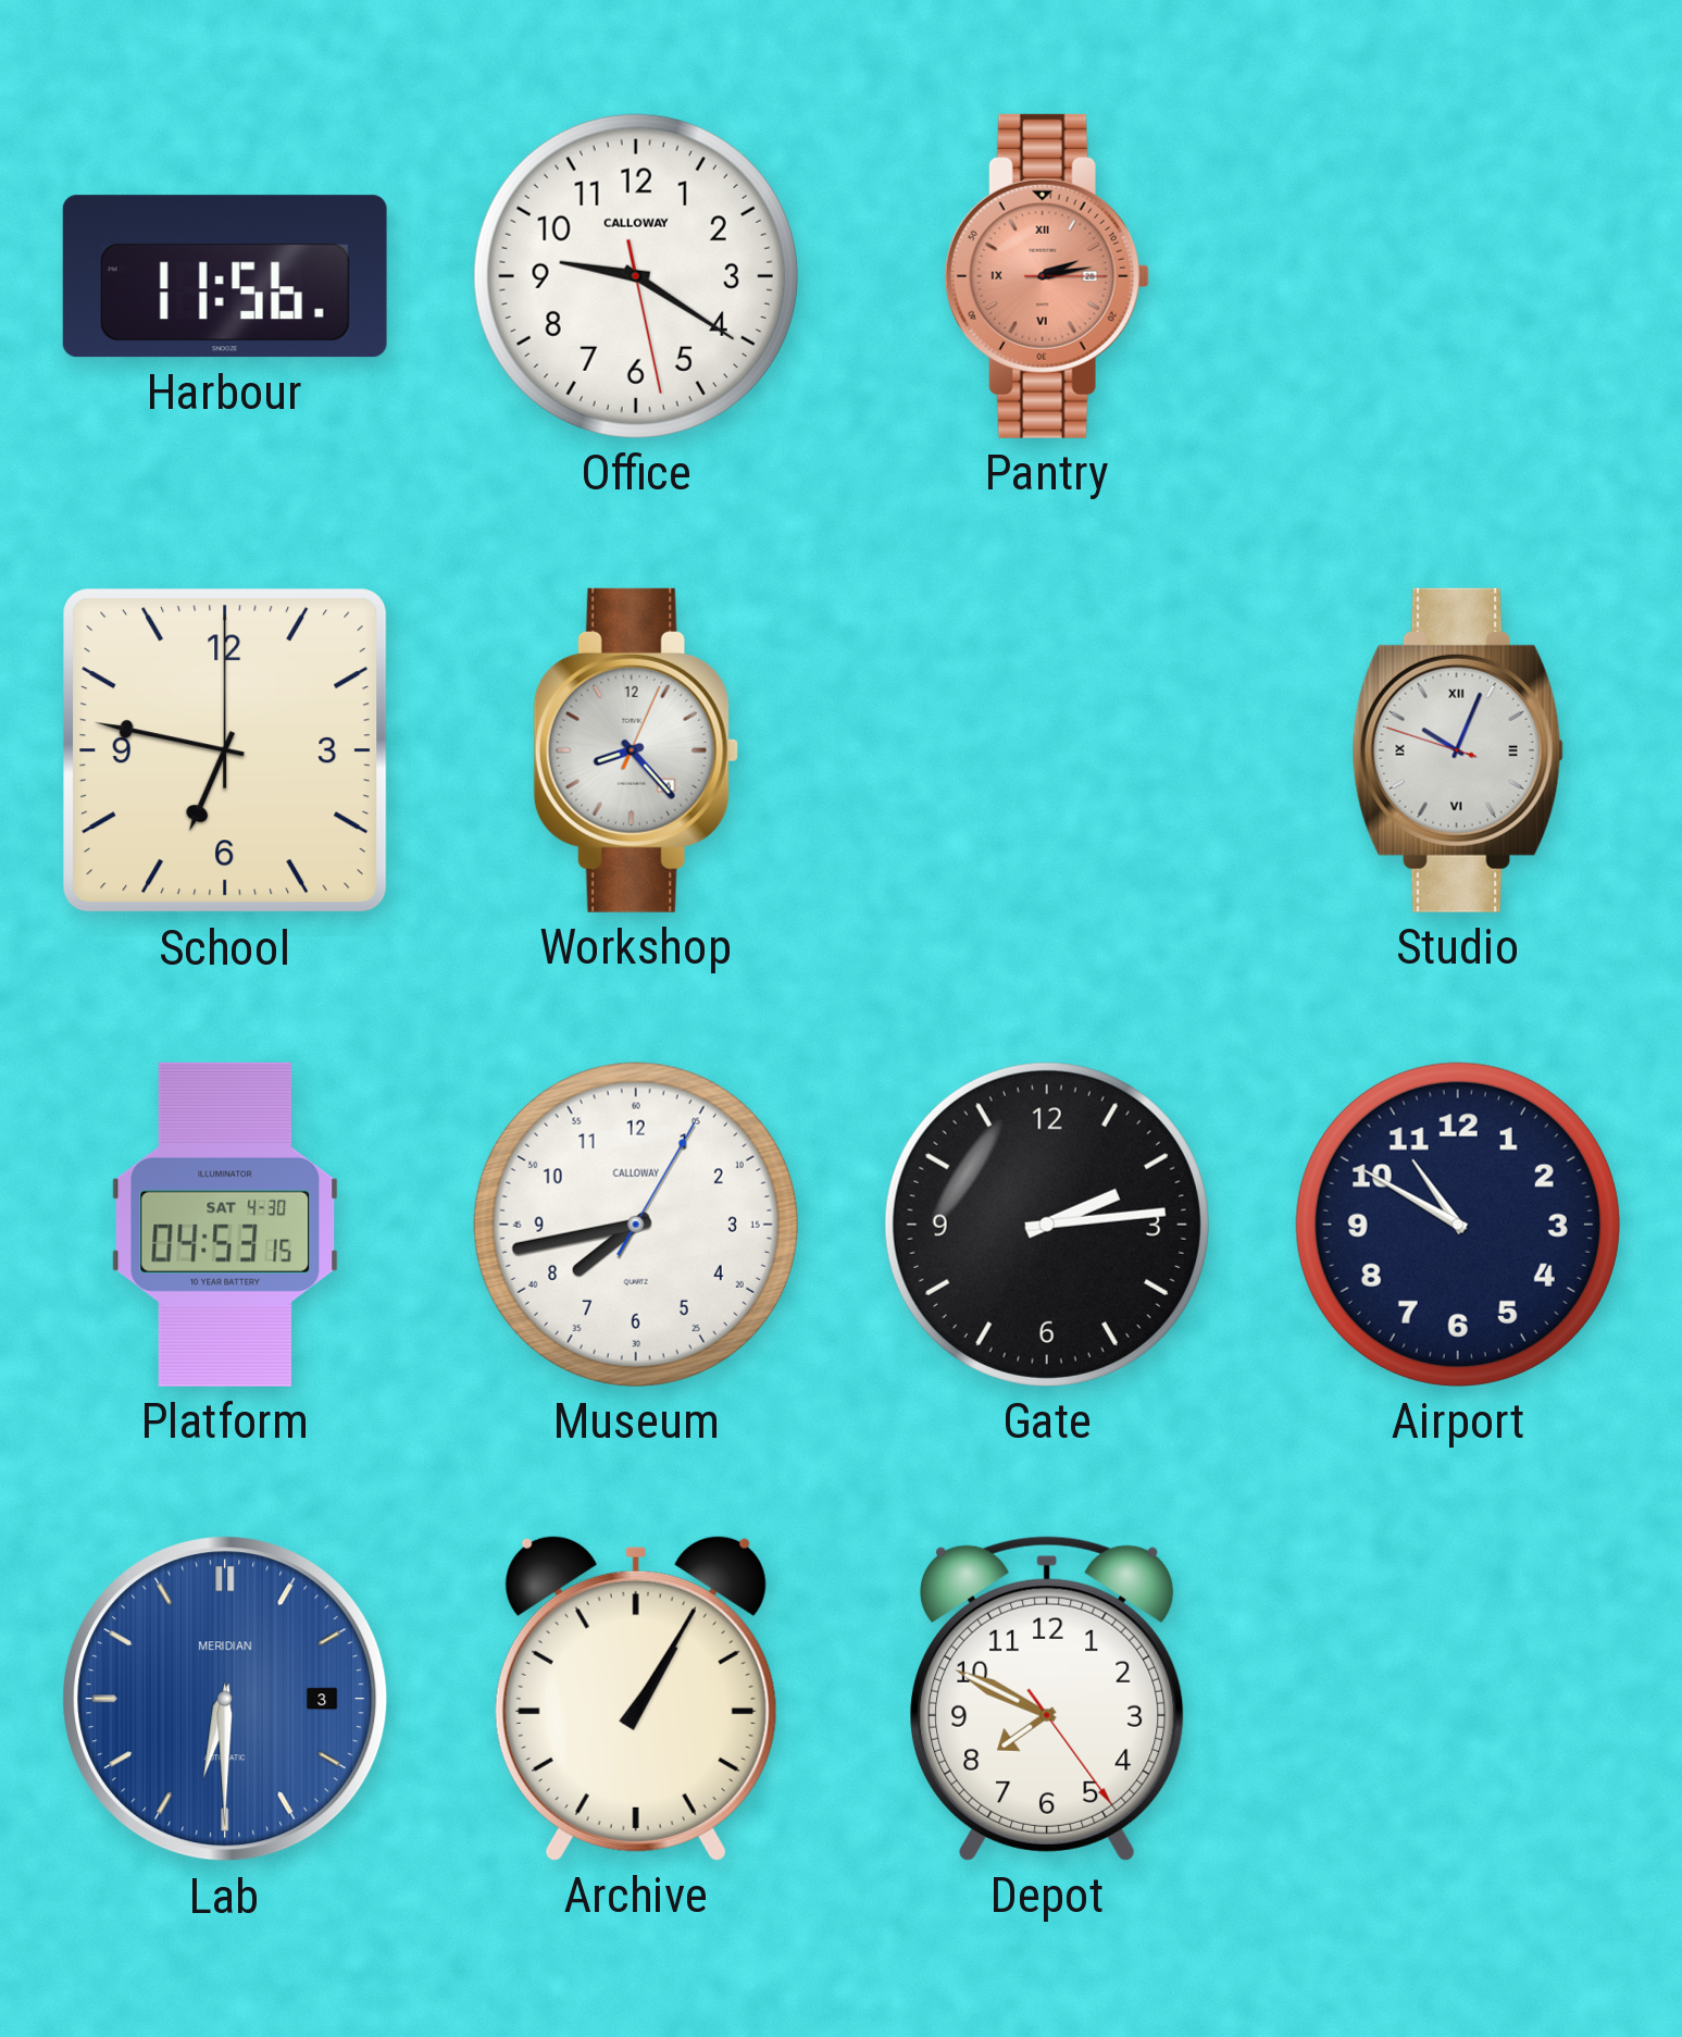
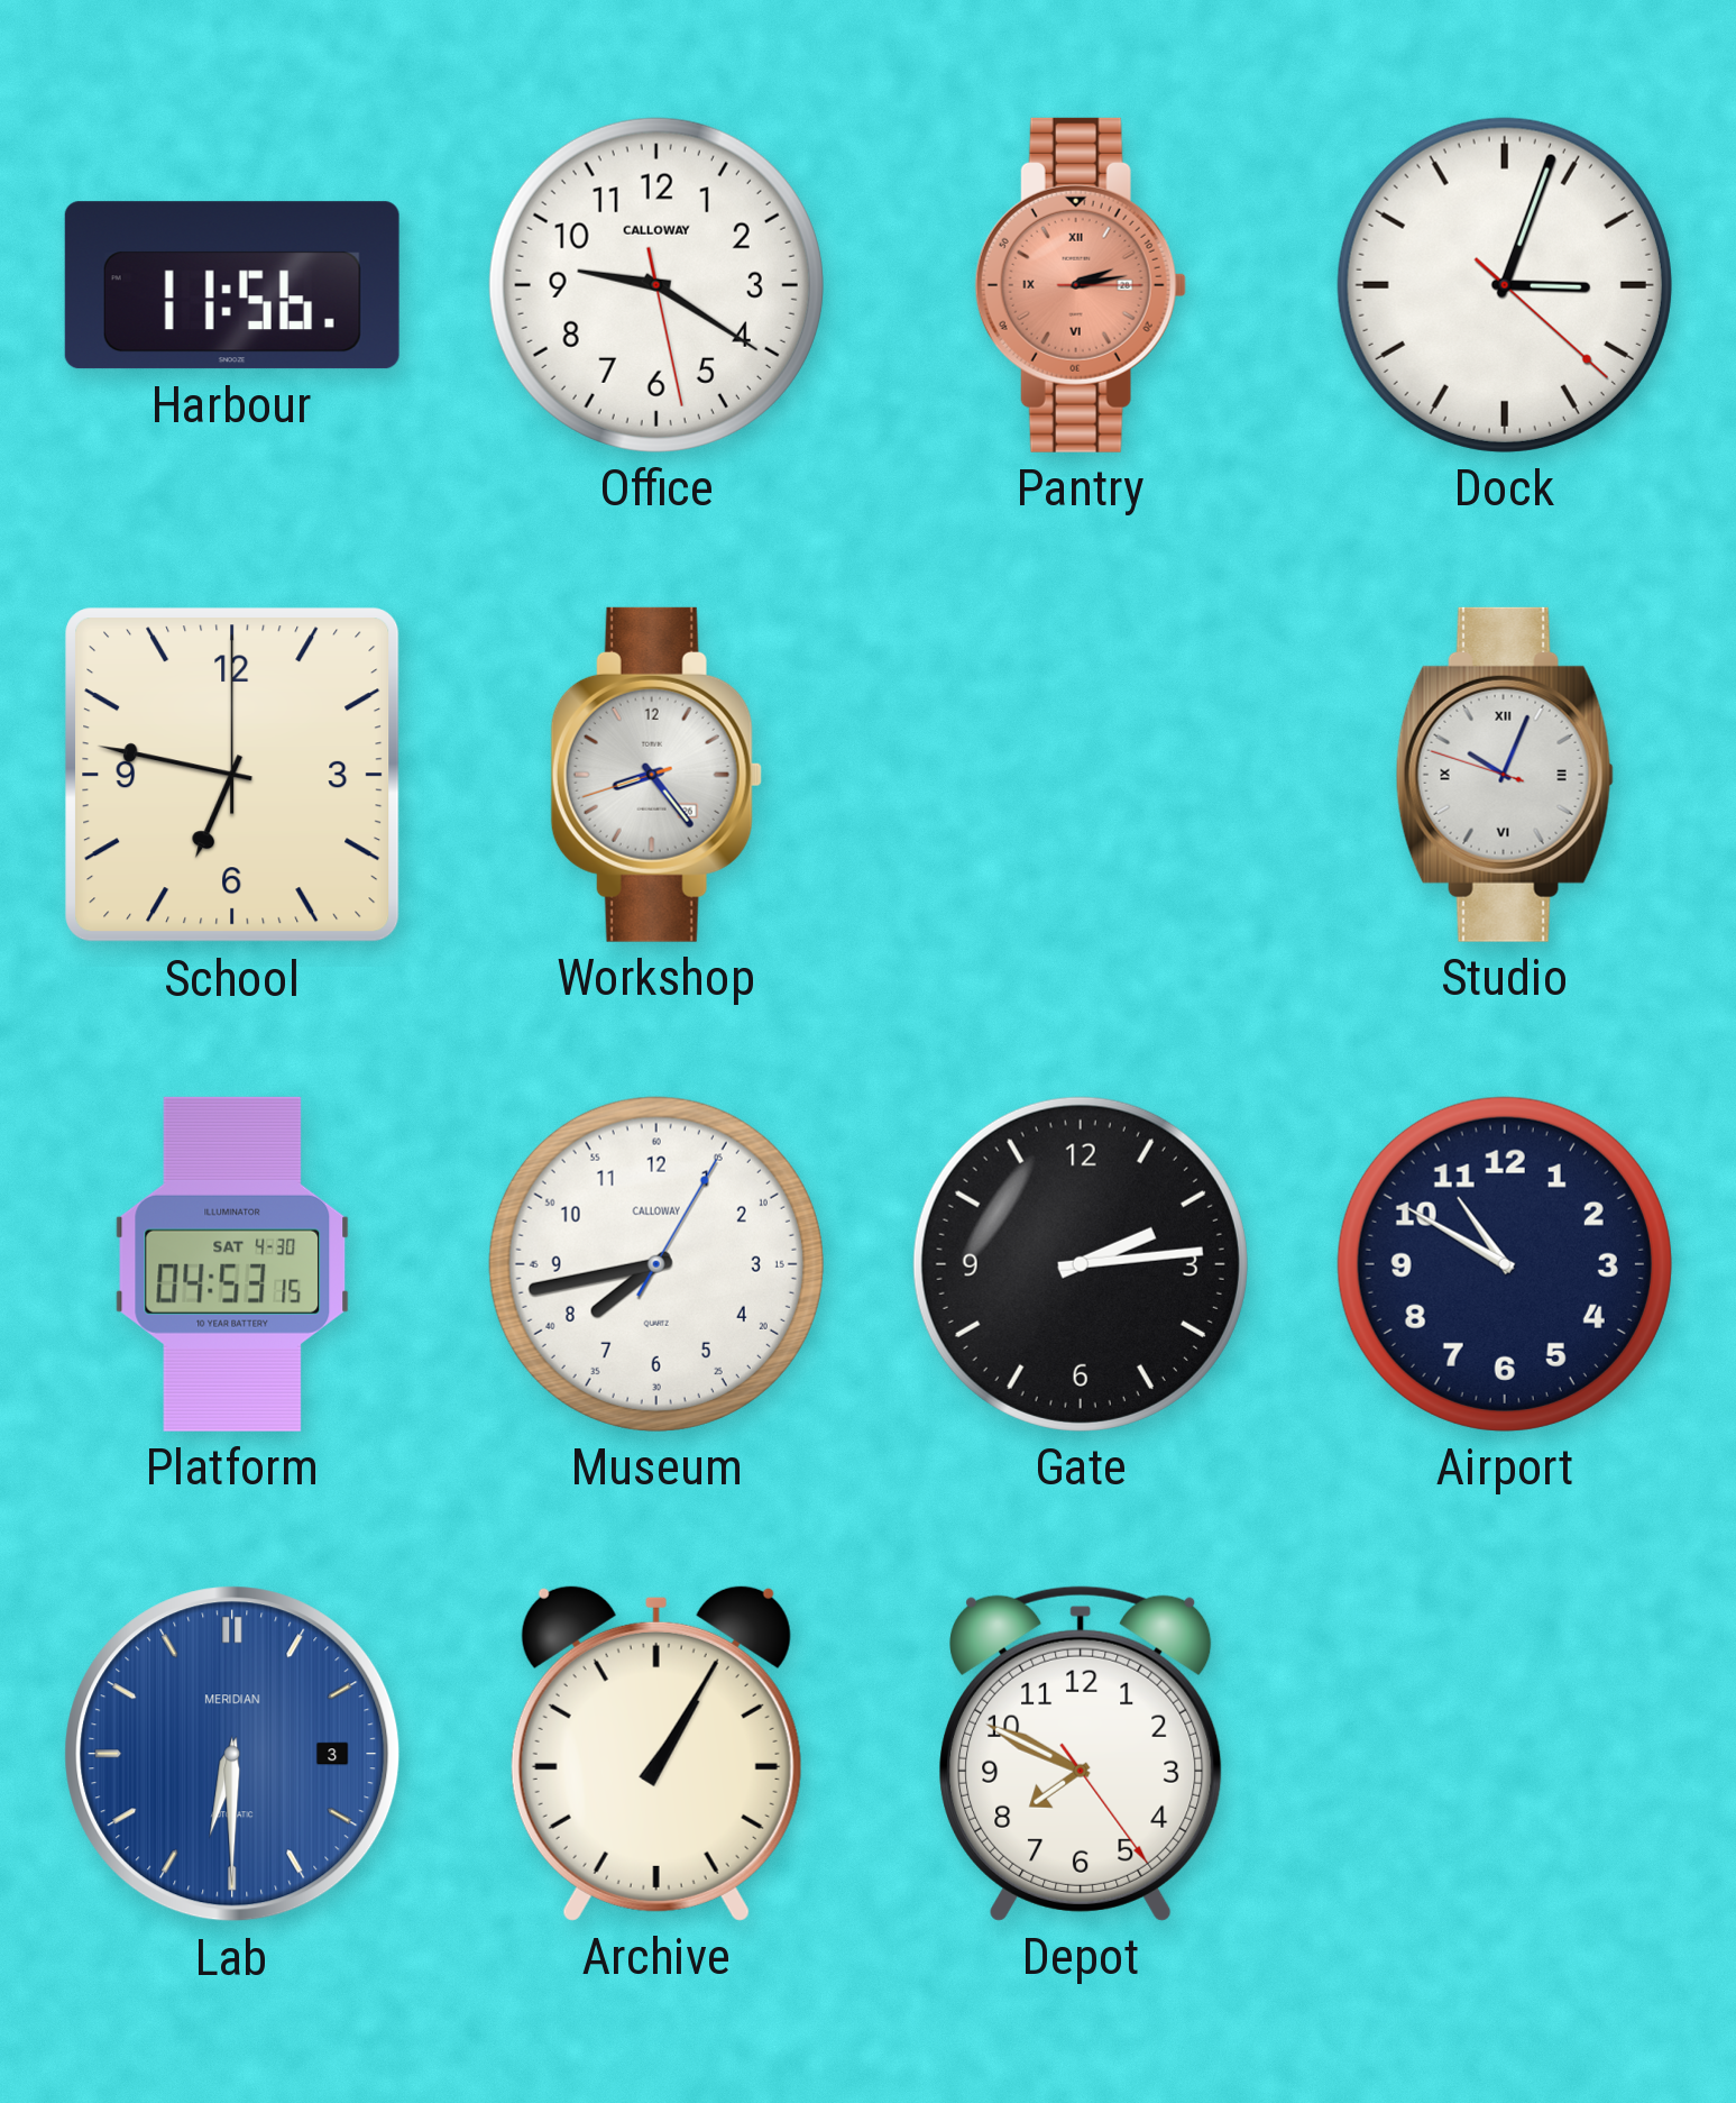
Dock: none -> 3:03
Workshop: 8:23:04 -> 8:23:42
